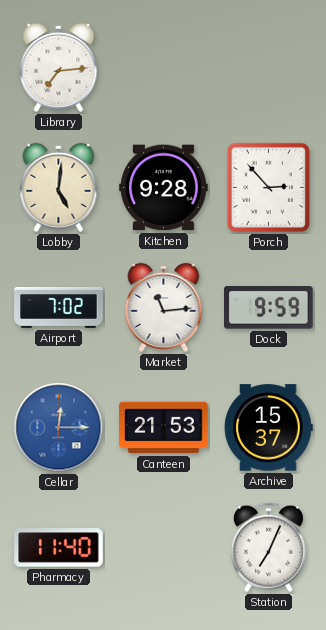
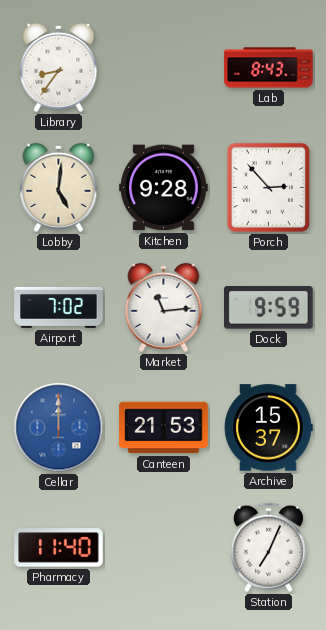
Library: 7:14 -> 8:36
Lab: none -> 8:43
Cellar: 12:15 -> 12:00
